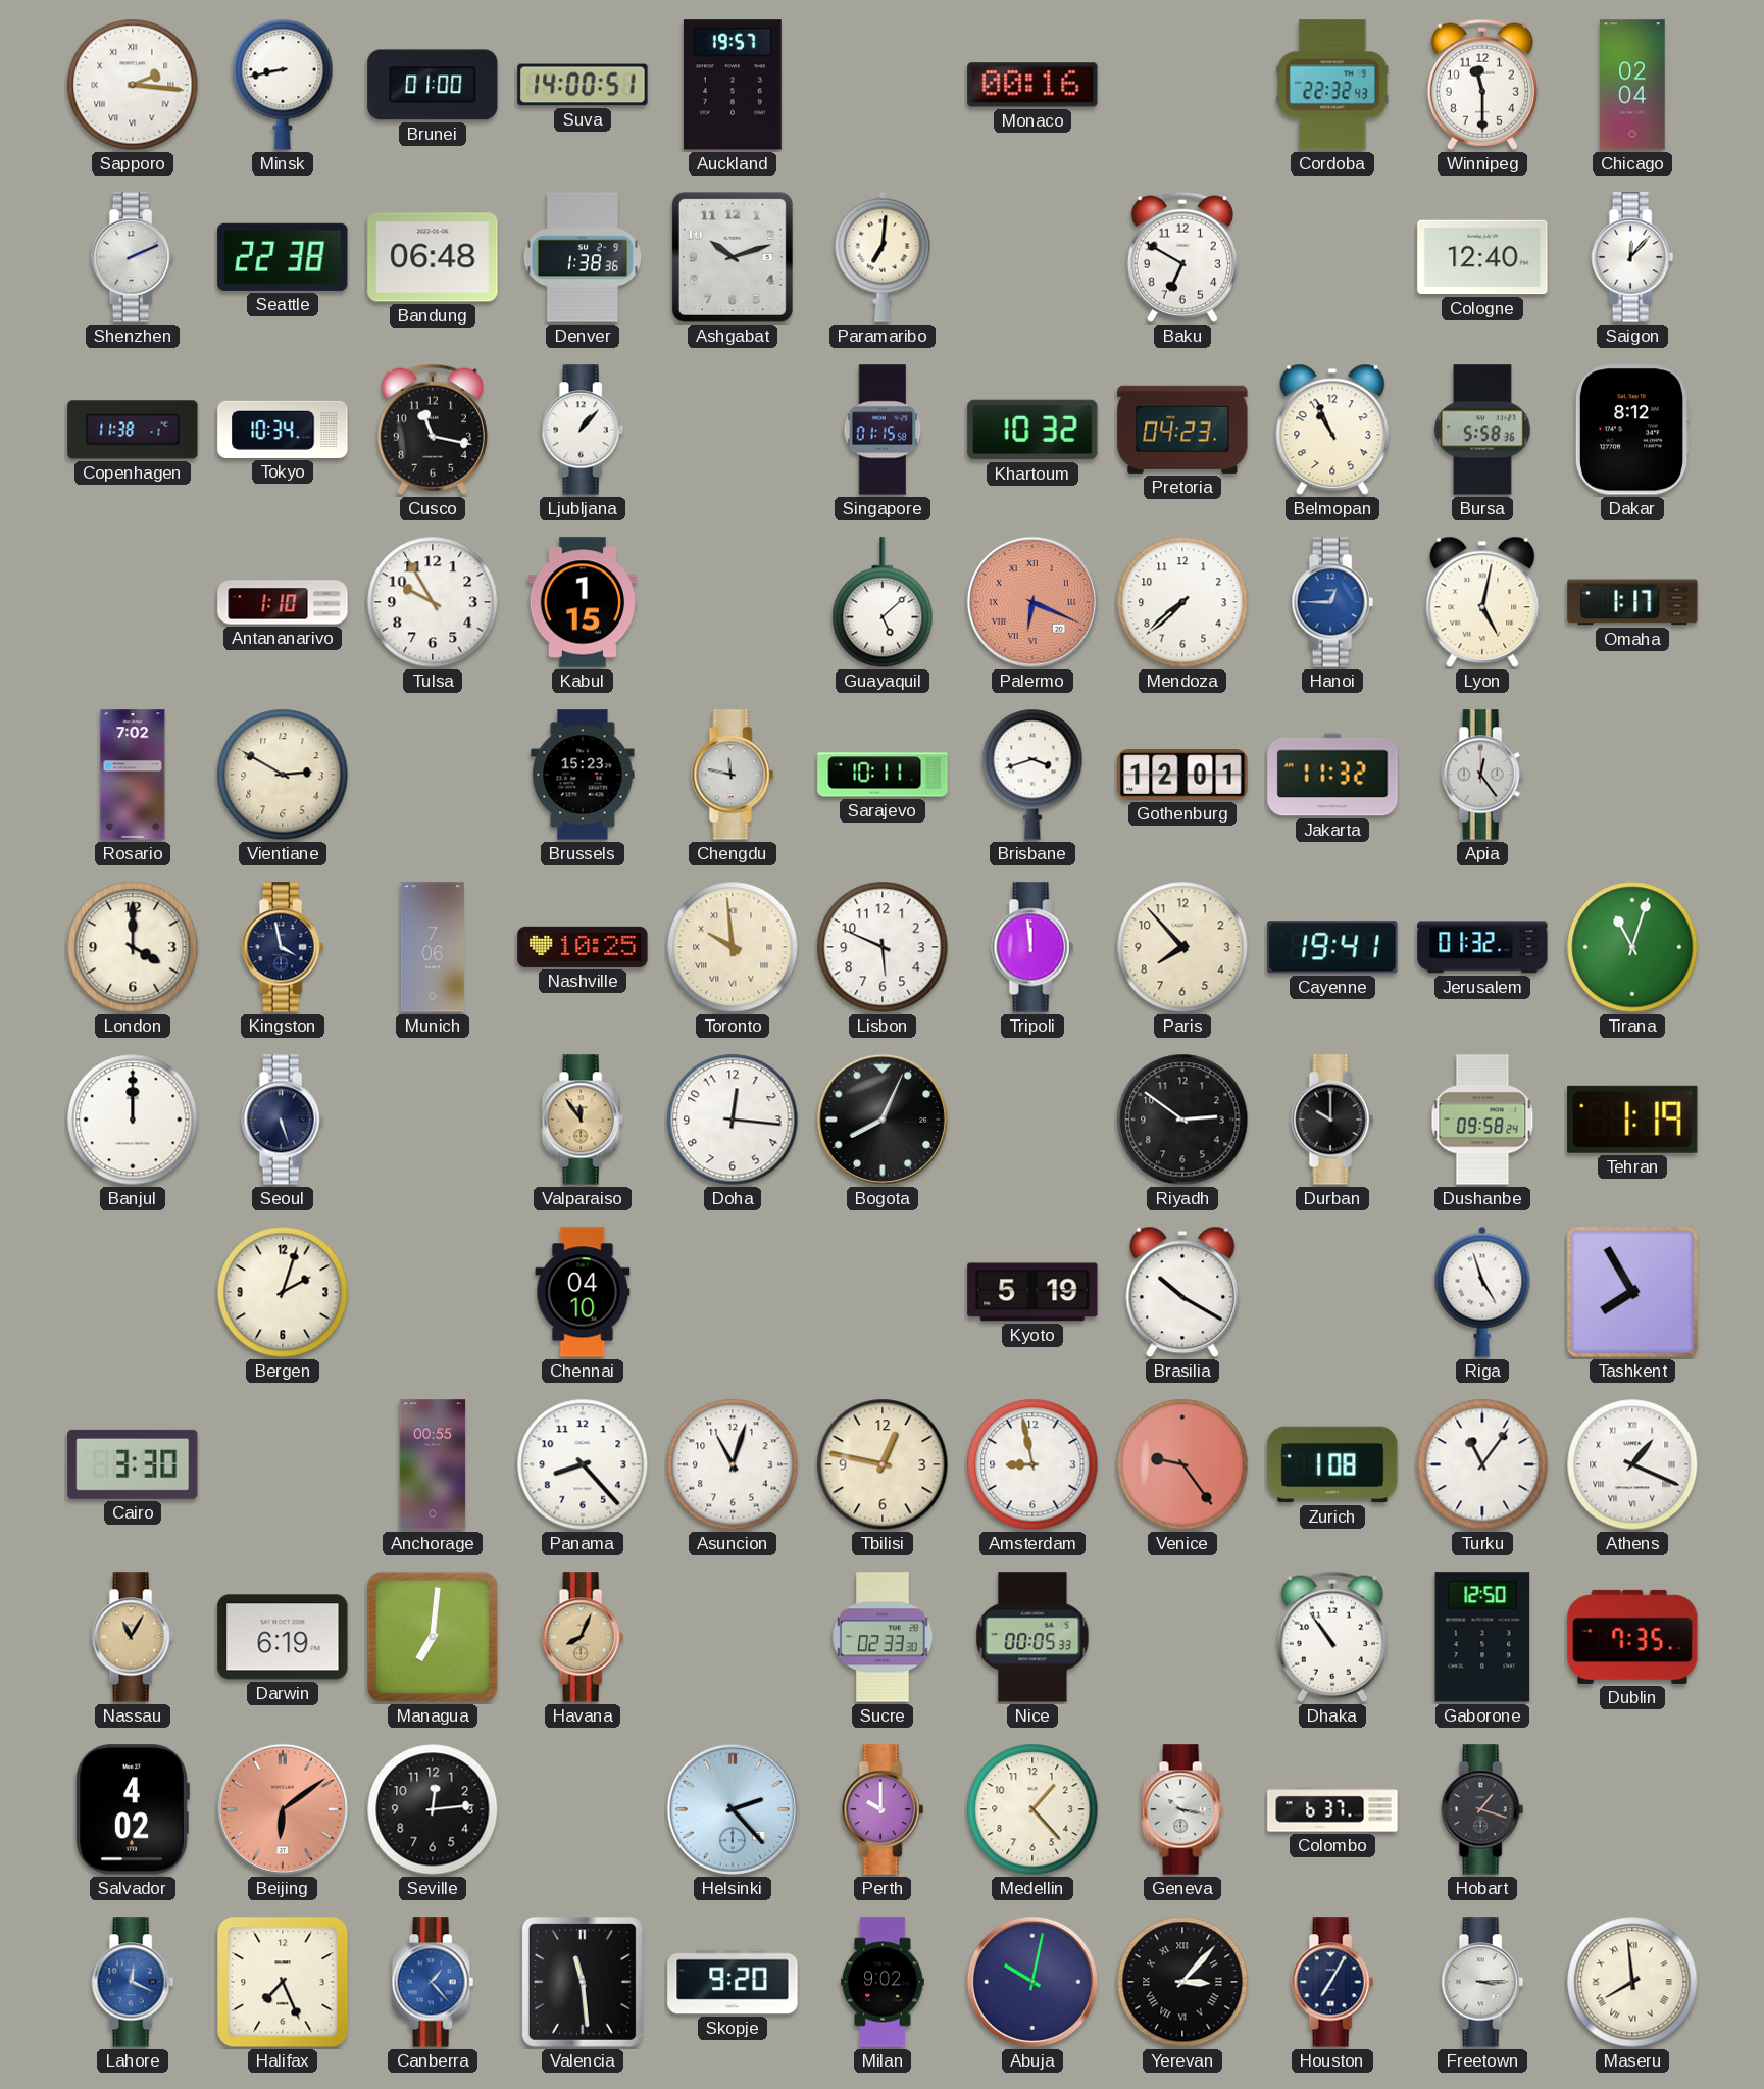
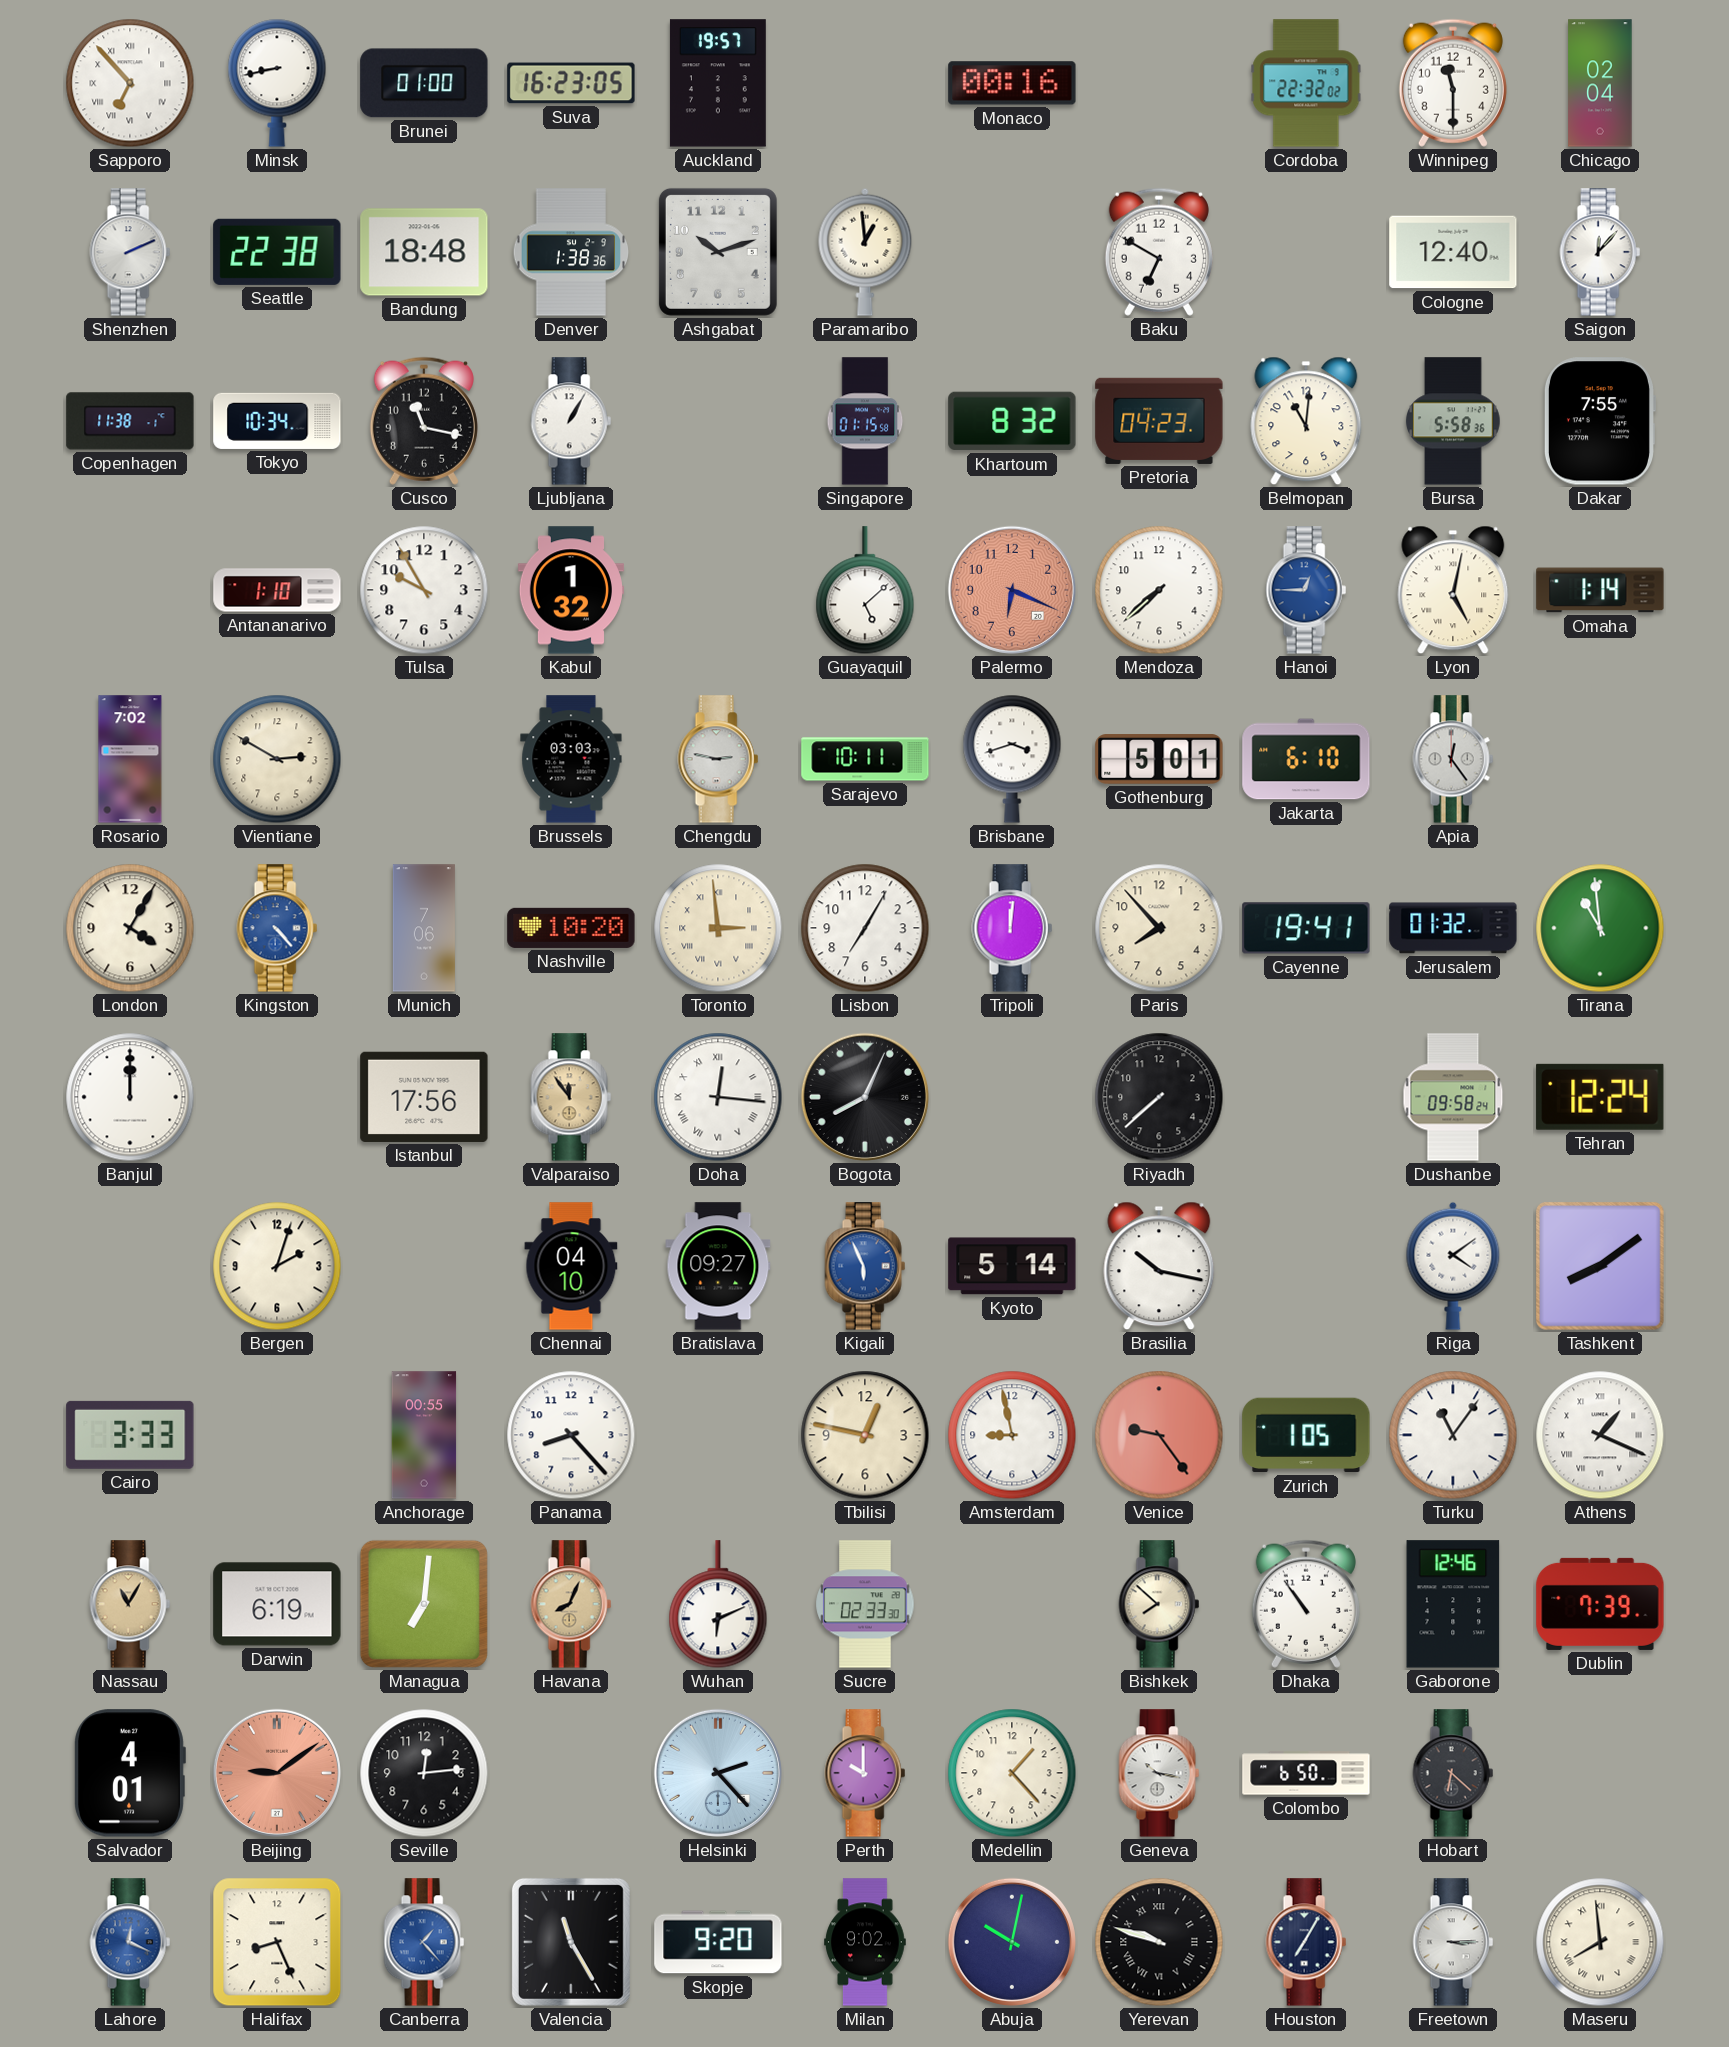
Sapporo: 2:16 -> 6:53
Suva: 14:00 -> 16:23
Cordoba: 22:32:43 -> 22:32:02
Bandung: 06:48 -> 18:48
Paramaribo: 7:01 -> 12:59
Ljubljana: 1:07 -> 1:05
Khartoum: 10:32 -> 8:32
Belmopan: 10:56 -> 11:01
Dakar: 8:12 -> 7:55
Kabul: 1:15 -> 1:32
Palermo numerals: Roman -> Arabic
Omaha: 1:17 -> 1:14
Brussels: 15:23 -> 03:03
Chengdu: 11:47 -> 2:47
Gothenburg: 12:01 -> 5:01
Jakarta: 11:32 -> 6:10
London: 4:00 -> 4:05
Kingston: 3:58 -> 4:23
Kingston dial: navy -> blue
Nashville: 10:25 -> 10:20
Toronto: 9:59 -> 2:59
Lisbon: 5:49 -> 7:05
Tripoli: 11:59 -> 12:01
Tirana: 11:03 -> 10:59
Seoul: 5:27 -> none
Istanbul: none -> 17:56
Doha numerals: Arabic -> Roman
Riyadh: 2:51 -> 7:38
Durban: 10:00 -> none
Tehran: 1:19 -> 12:24
Bratislava: none -> 09:27
Kigali: none -> 5:56
Kyoto: 5:19 -> 5:14
Brasilia: 10:20 -> 10:17
Riga: 4:57 -> 4:09
Tashkent: 7:55 -> 8:09
Cairo: 3:30 -> 3:33
Asuncion: 11:03 -> none
Zurich: 1:08 -> 1:05
Wuhan: none -> 6:11
Nice: 00:05 -> none
Bishkek: none -> 7:52
Gaborone: 12:50 -> 12:46
Dublin: 7:35 -> 7:39
Salvador: 4:02 -> 4:01
Beijing: 6:09 -> 9:09
Colombo: 6:37 -> 6:50
Hobart: 1:18 -> 6:22
Halifax: 7:26 -> 8:26
Valencia: 11:29 -> 11:25
Yerevan: 3:07 -> 9:48
